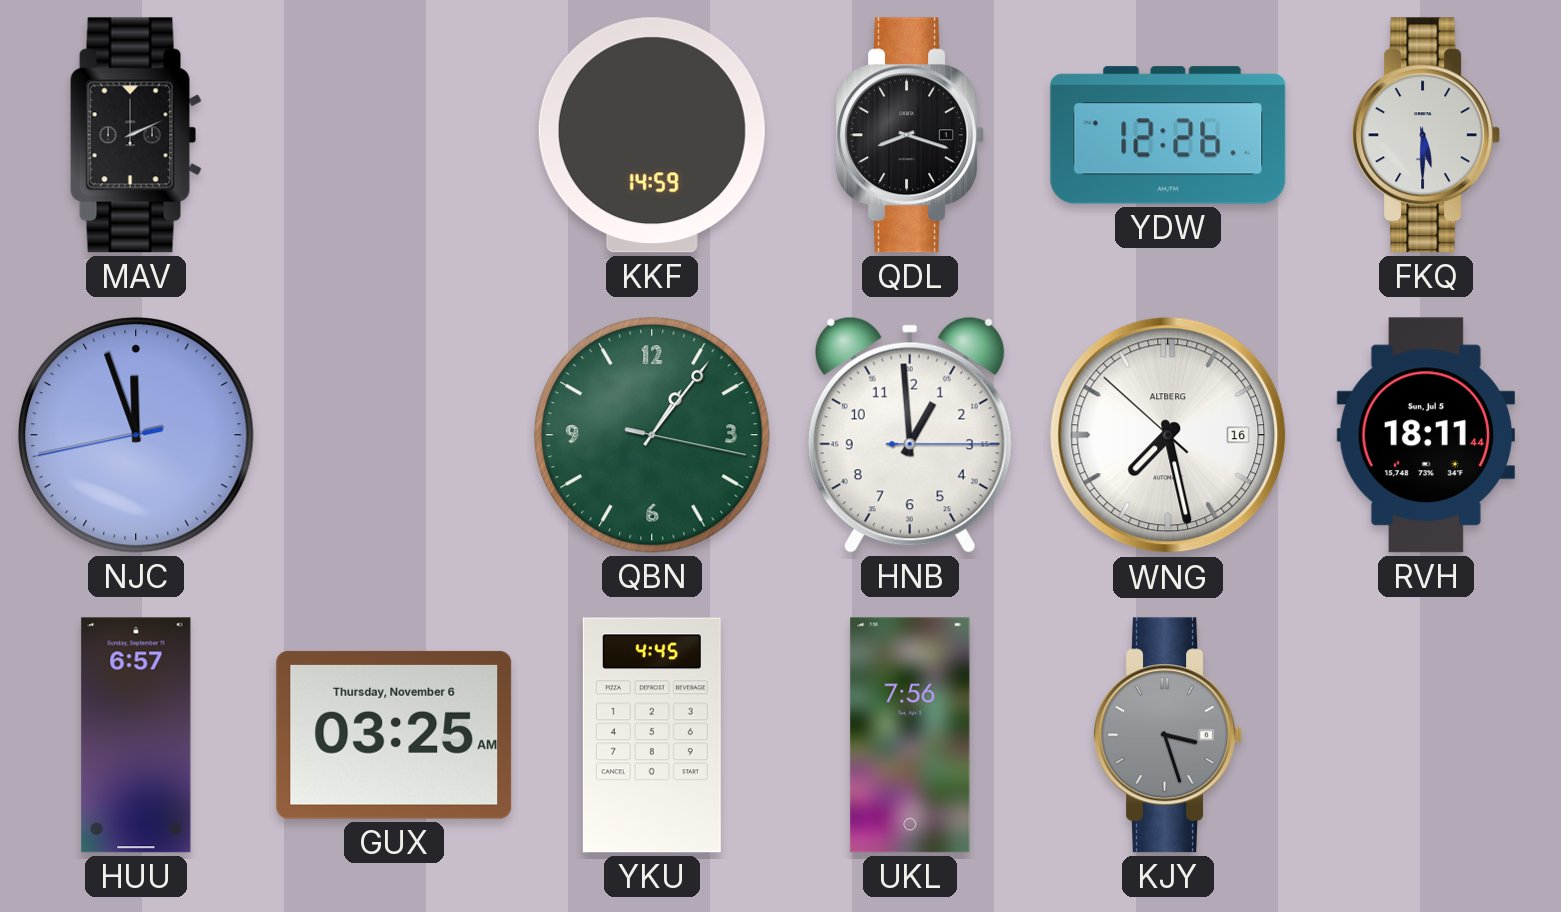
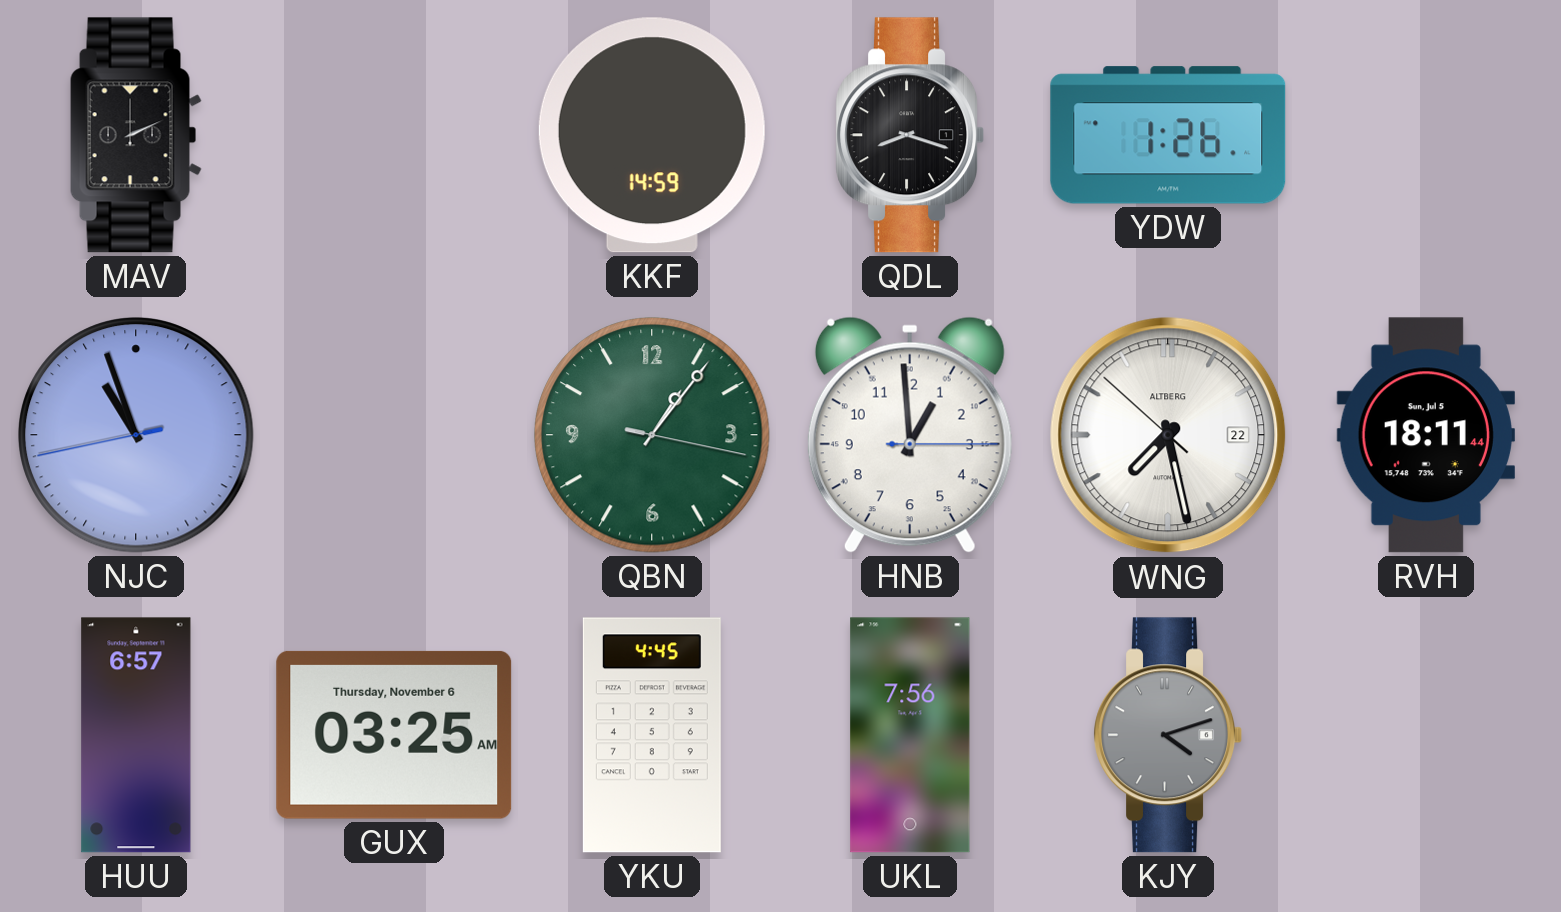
YDW: 12:26 -> 1:26
FKQ: 5:30 -> none
NJC: 11:56 -> 10:56
WNG date: 16 -> 22
KJY: 3:27 -> 4:12
